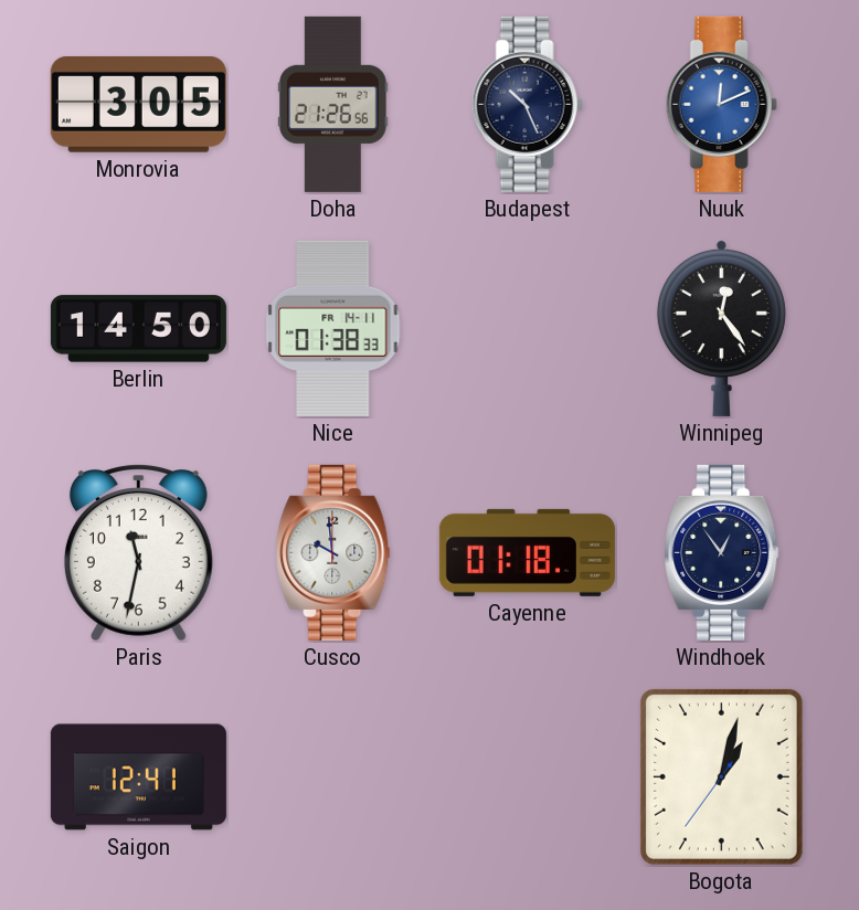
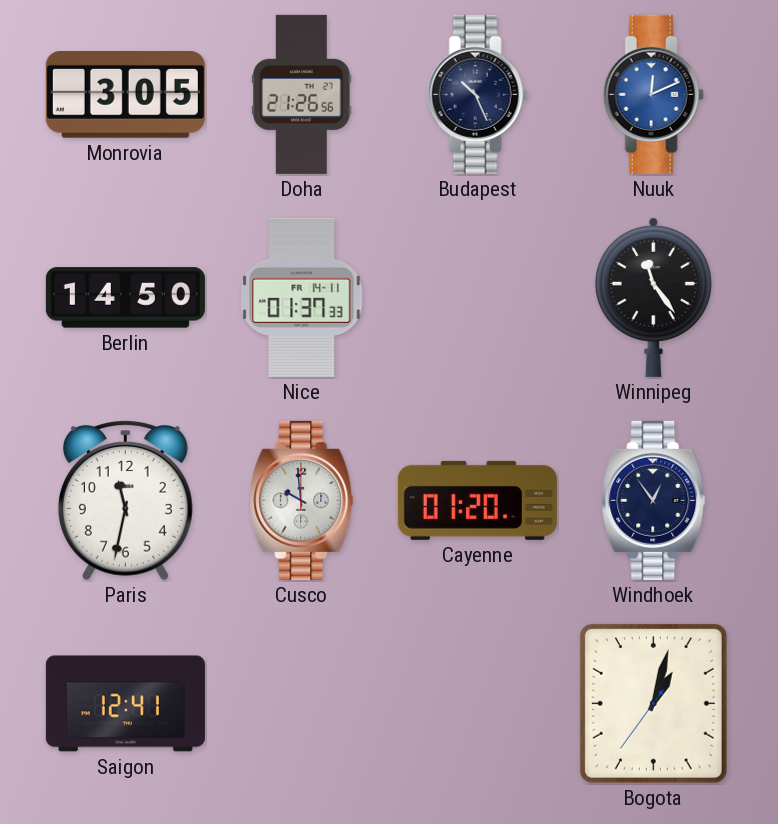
Nice: 01:38 -> 01:37
Winnipeg: 12:24 -> 11:24
Cayenne: 01:18 -> 01:20
